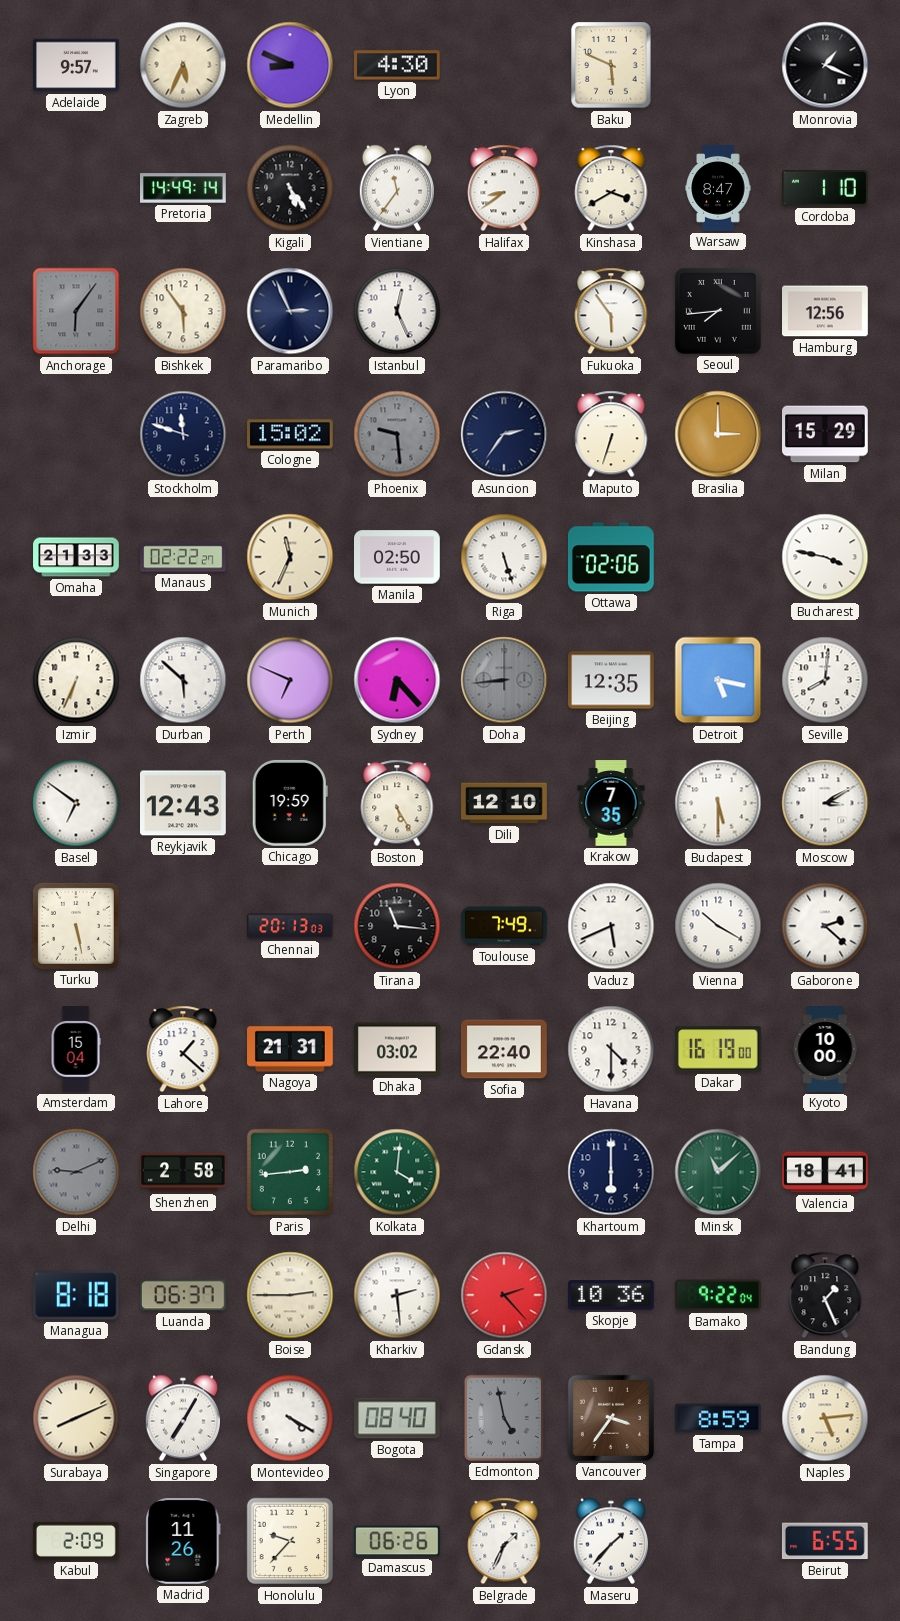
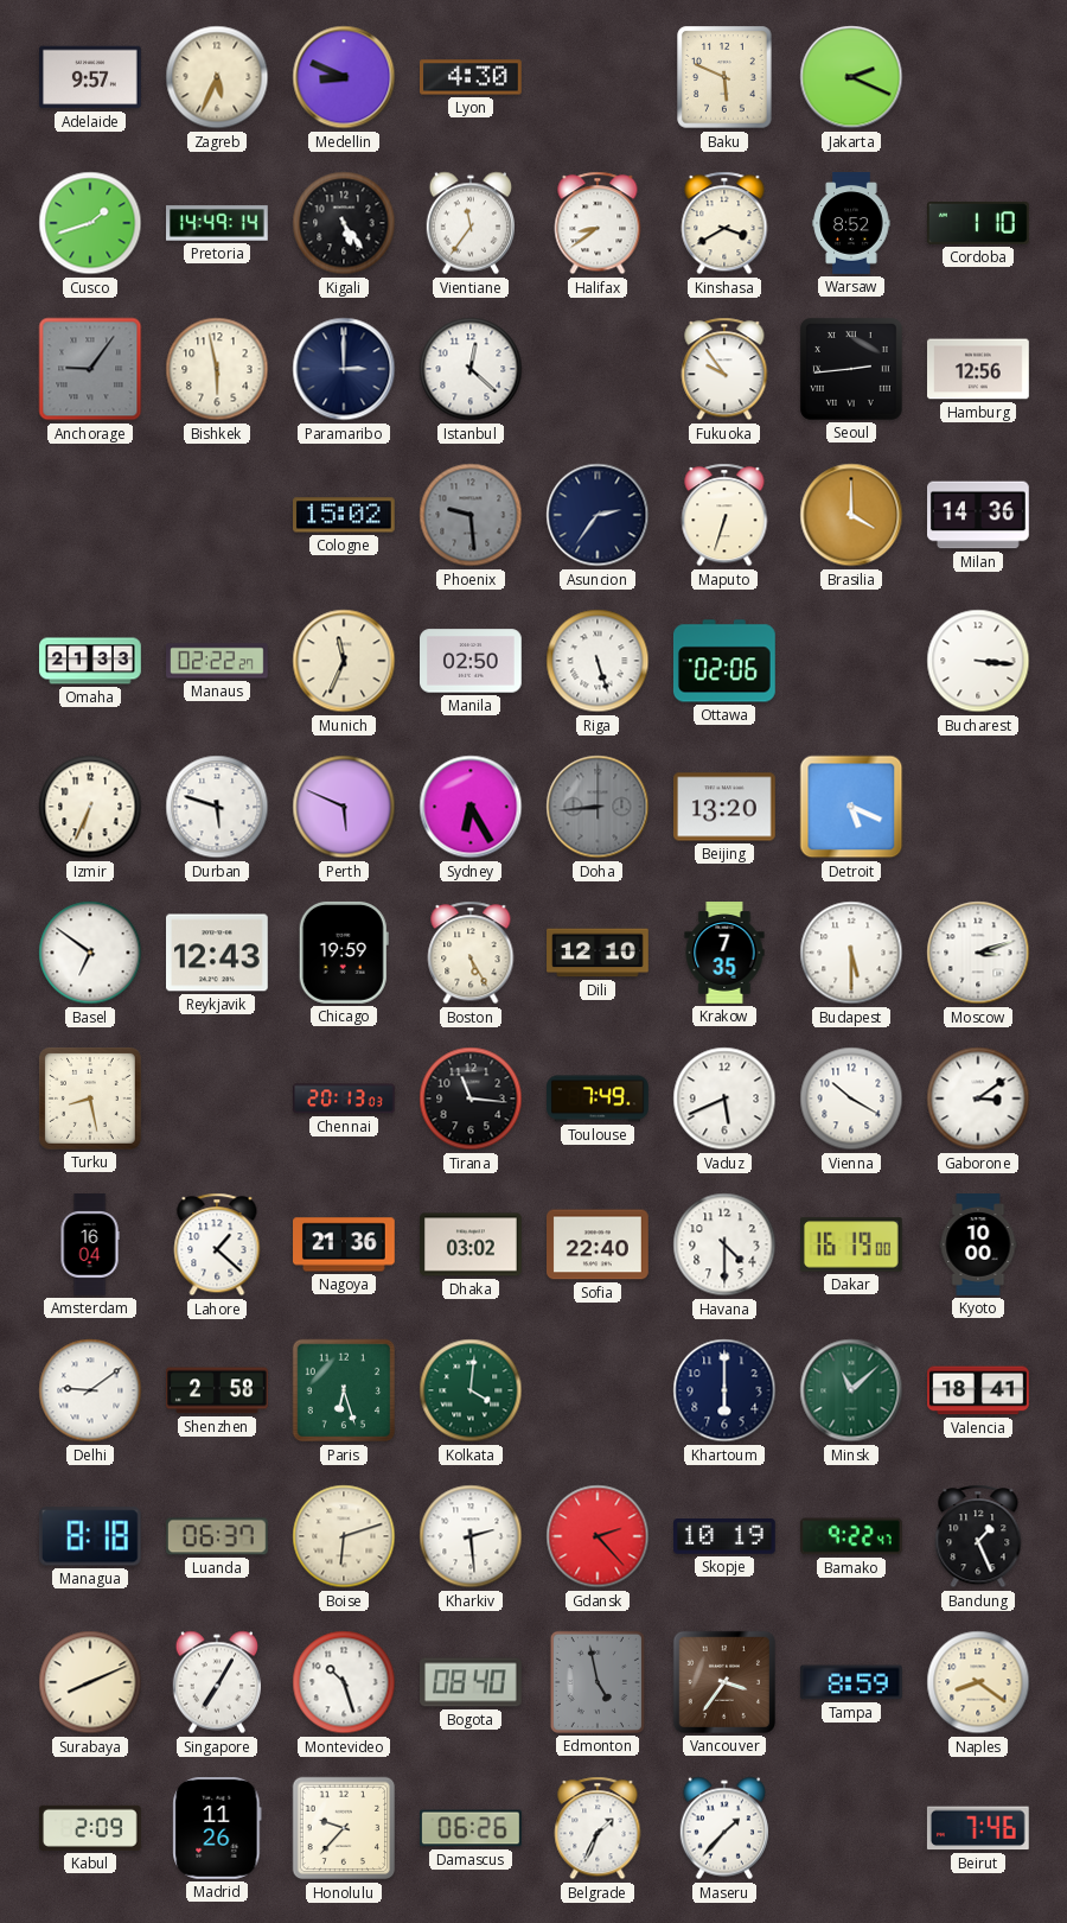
Jakarta: none -> 2:19
Monrovia: 1:19 -> none
Cusco: none -> 1:42
Warsaw: 8:47 -> 8:52
Anchorage: 6:06 -> 9:06
Bishkek: 5:54 -> 5:58
Paramaribo: 2:56 -> 3:00
Istanbul: 12:26 -> 12:22
Fukuoka: 5:54 -> 9:54
Seoul: 7:44 -> 2:44
Stockholm: 11:48 -> none
Brasilia: 3:00 -> 4:00
Milan: 15:29 -> 14:36
Bucharest: 3:47 -> 3:16
Durban: 5:52 -> 5:48
Perth: 6:49 -> 5:49
Sydney: 6:23 -> 6:25
Beijing: 12:35 -> 13:20
Detroit: 5:17 -> 5:19
Seville: 8:01 -> none
Moscow: 3:10 -> 3:12
Turku: 5:28 -> 8:28
Gaborone: 2:22 -> 3:09
Amsterdam: 15:04 -> 16:04
Nagoya: 21:31 -> 21:36
Delhi: 9:11 -> 9:09
Delhi dial: grey -> white
Paris: 2:44 -> 6:27
Boise: 2:45 -> 6:12
Skopje: 10:36 -> 10:19
Bamako: 9:22:04 -> 9:22:47
Montevideo: 4:20 -> 10:27
Naples: 5:14 -> 8:21
Beirut: 6:55 -> 7:46
